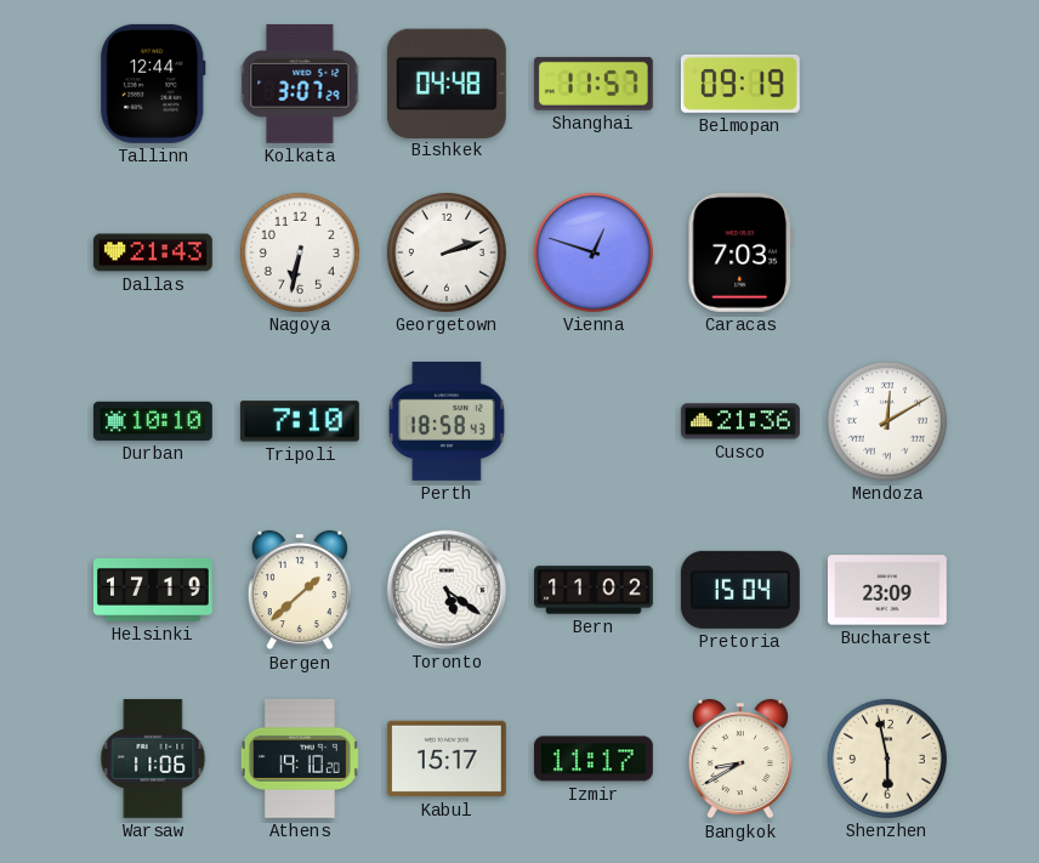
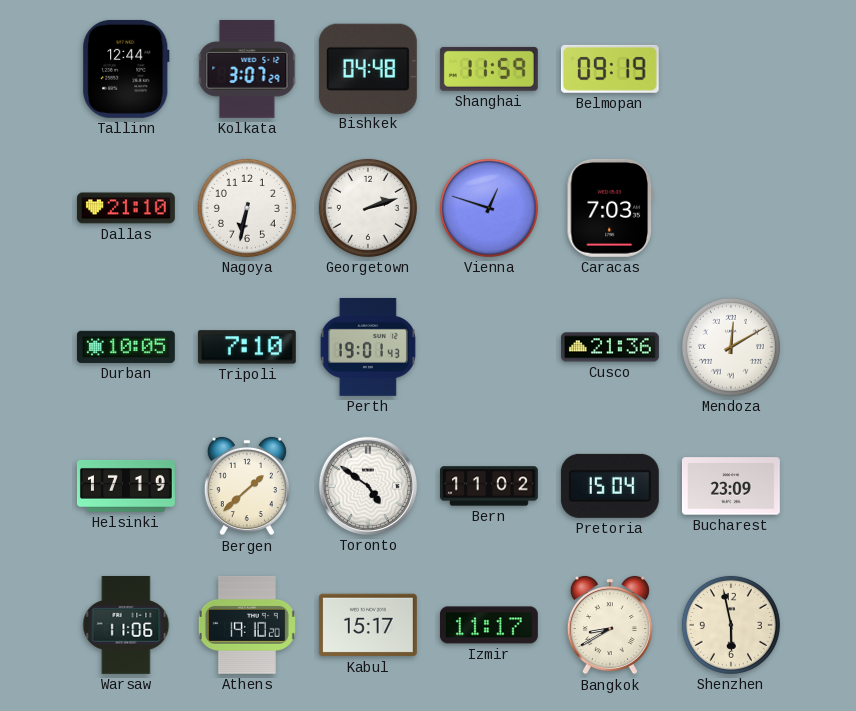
Shanghai: 11:57 -> 11:59
Dallas: 21:43 -> 21:10
Durban: 10:10 -> 10:05
Perth: 18:58 -> 19:01
Toronto: 5:21 -> 4:51
